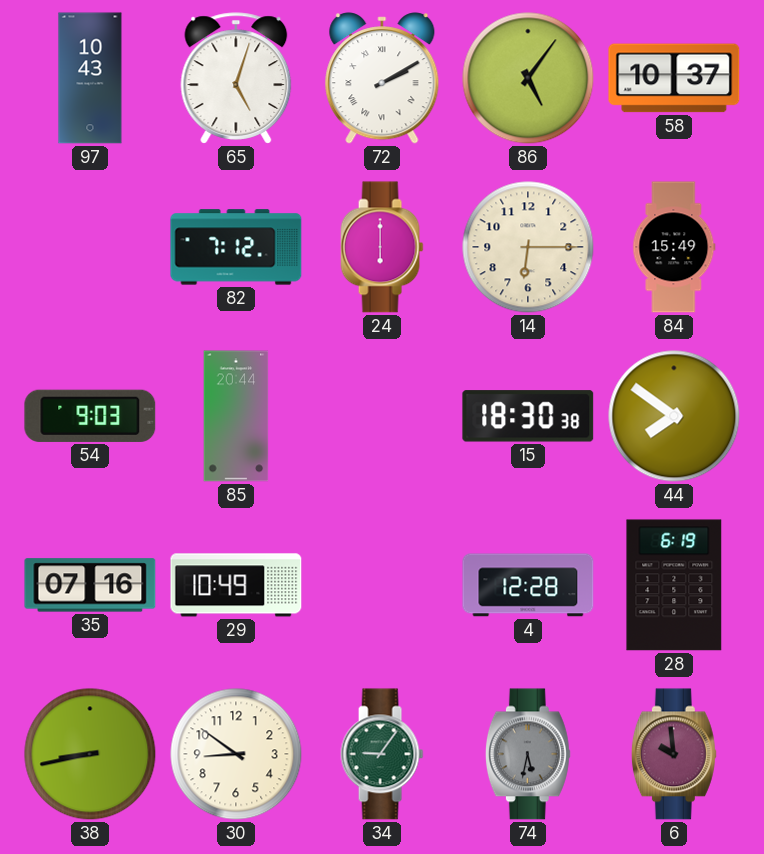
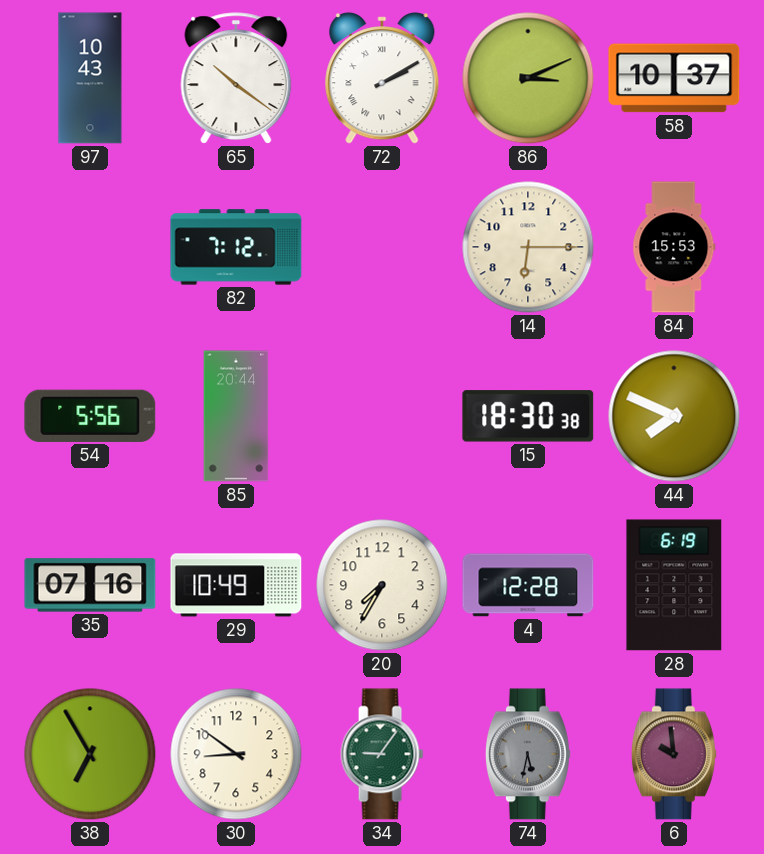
65: 5:03 -> 10:21
86: 5:06 -> 3:11
24: 6:00 -> none
84: 15:49 -> 15:53
54: 9:03 -> 5:56
44: 7:51 -> 7:49
20: none -> 7:35
38: 8:43 -> 6:55
